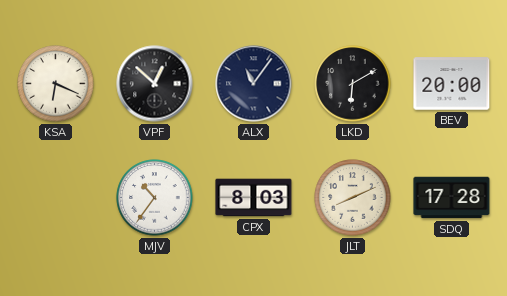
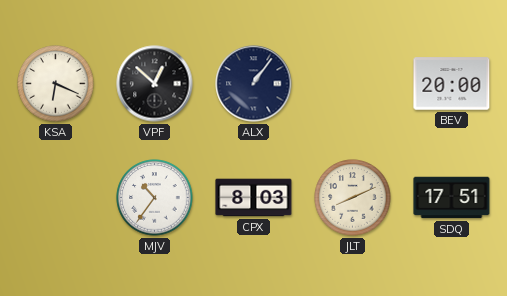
ALX: 11:06 -> 1:06
LKD: 6:10 -> none
SDQ: 17:28 -> 17:51
